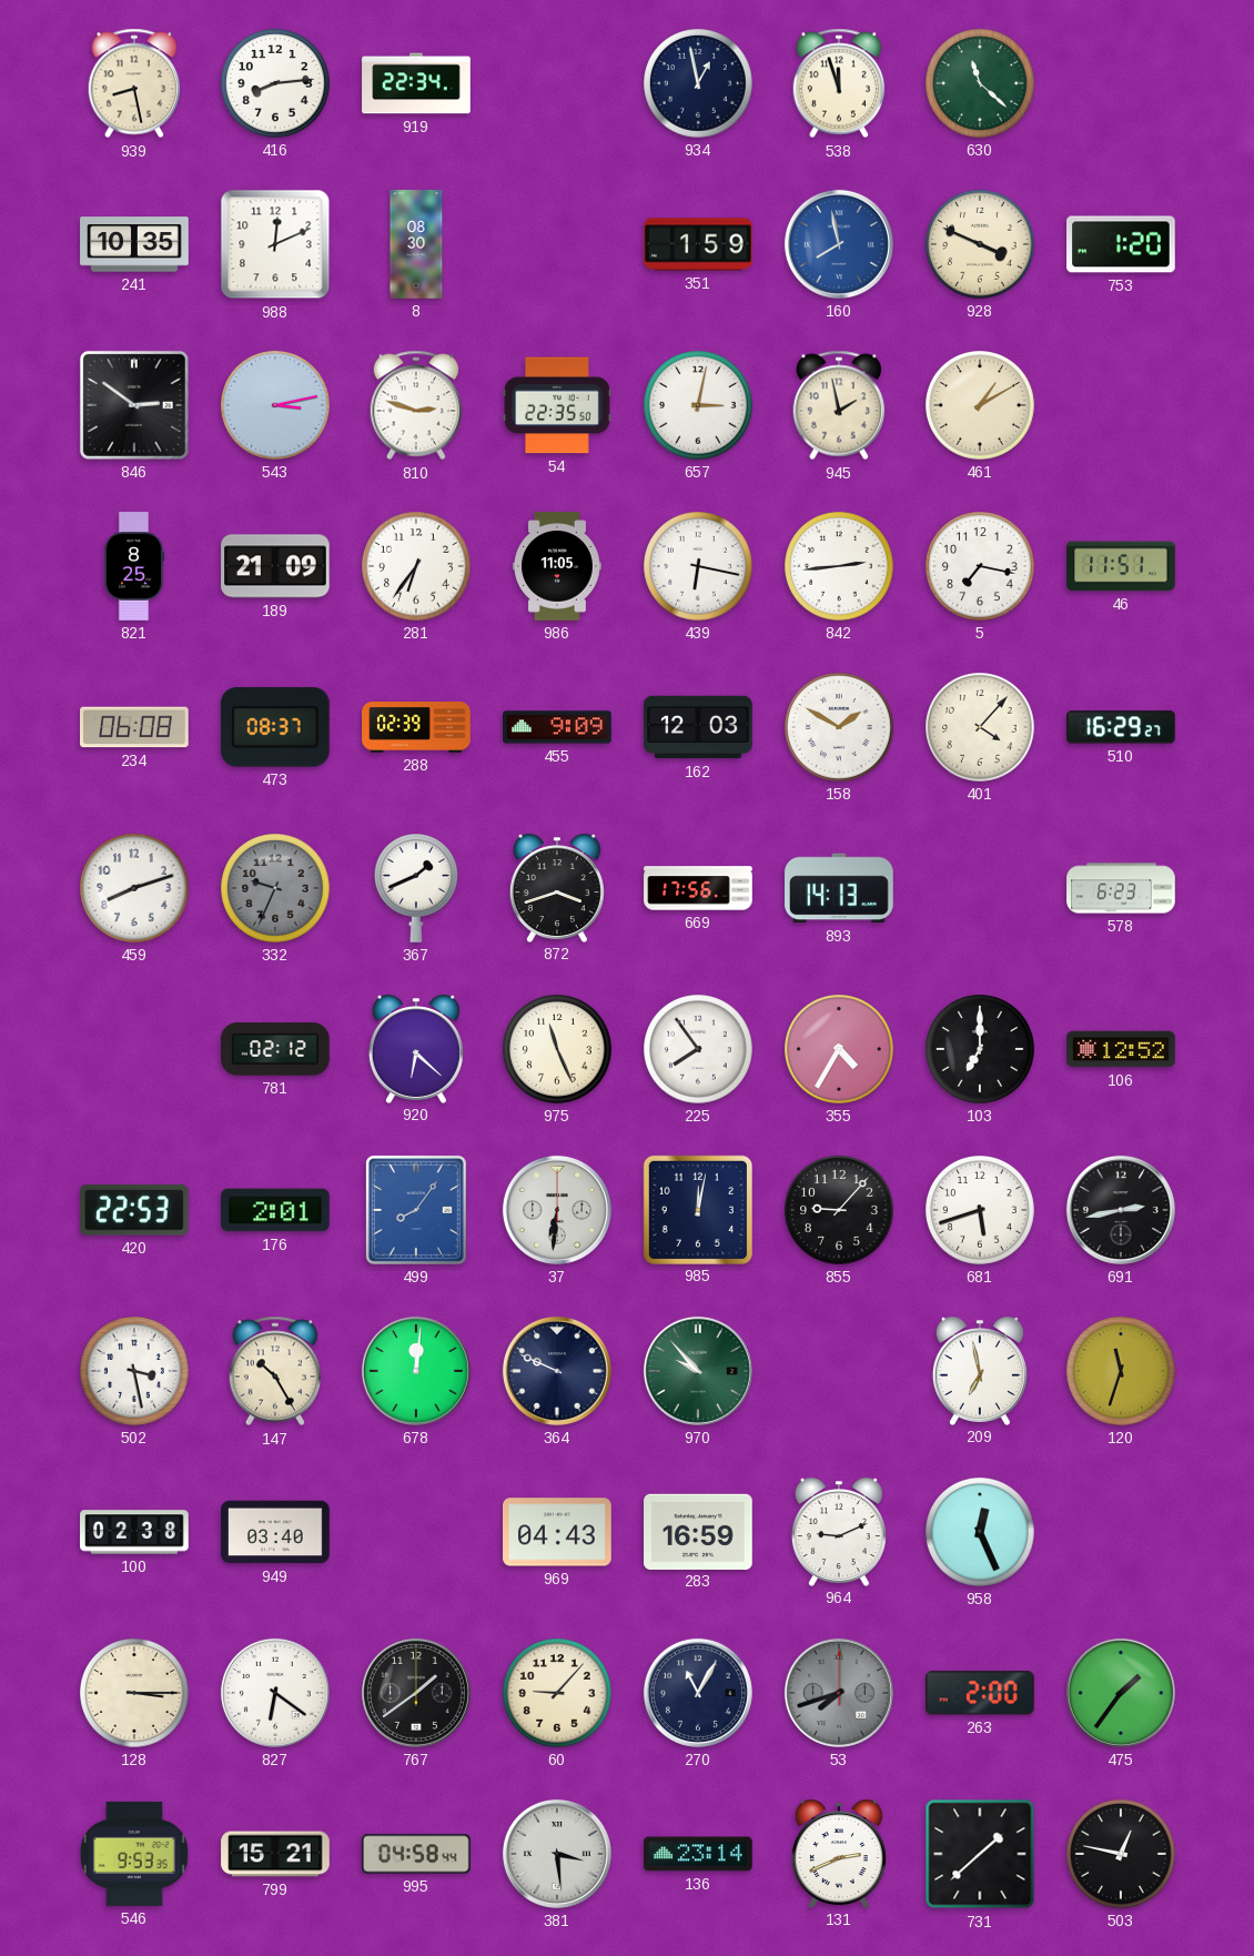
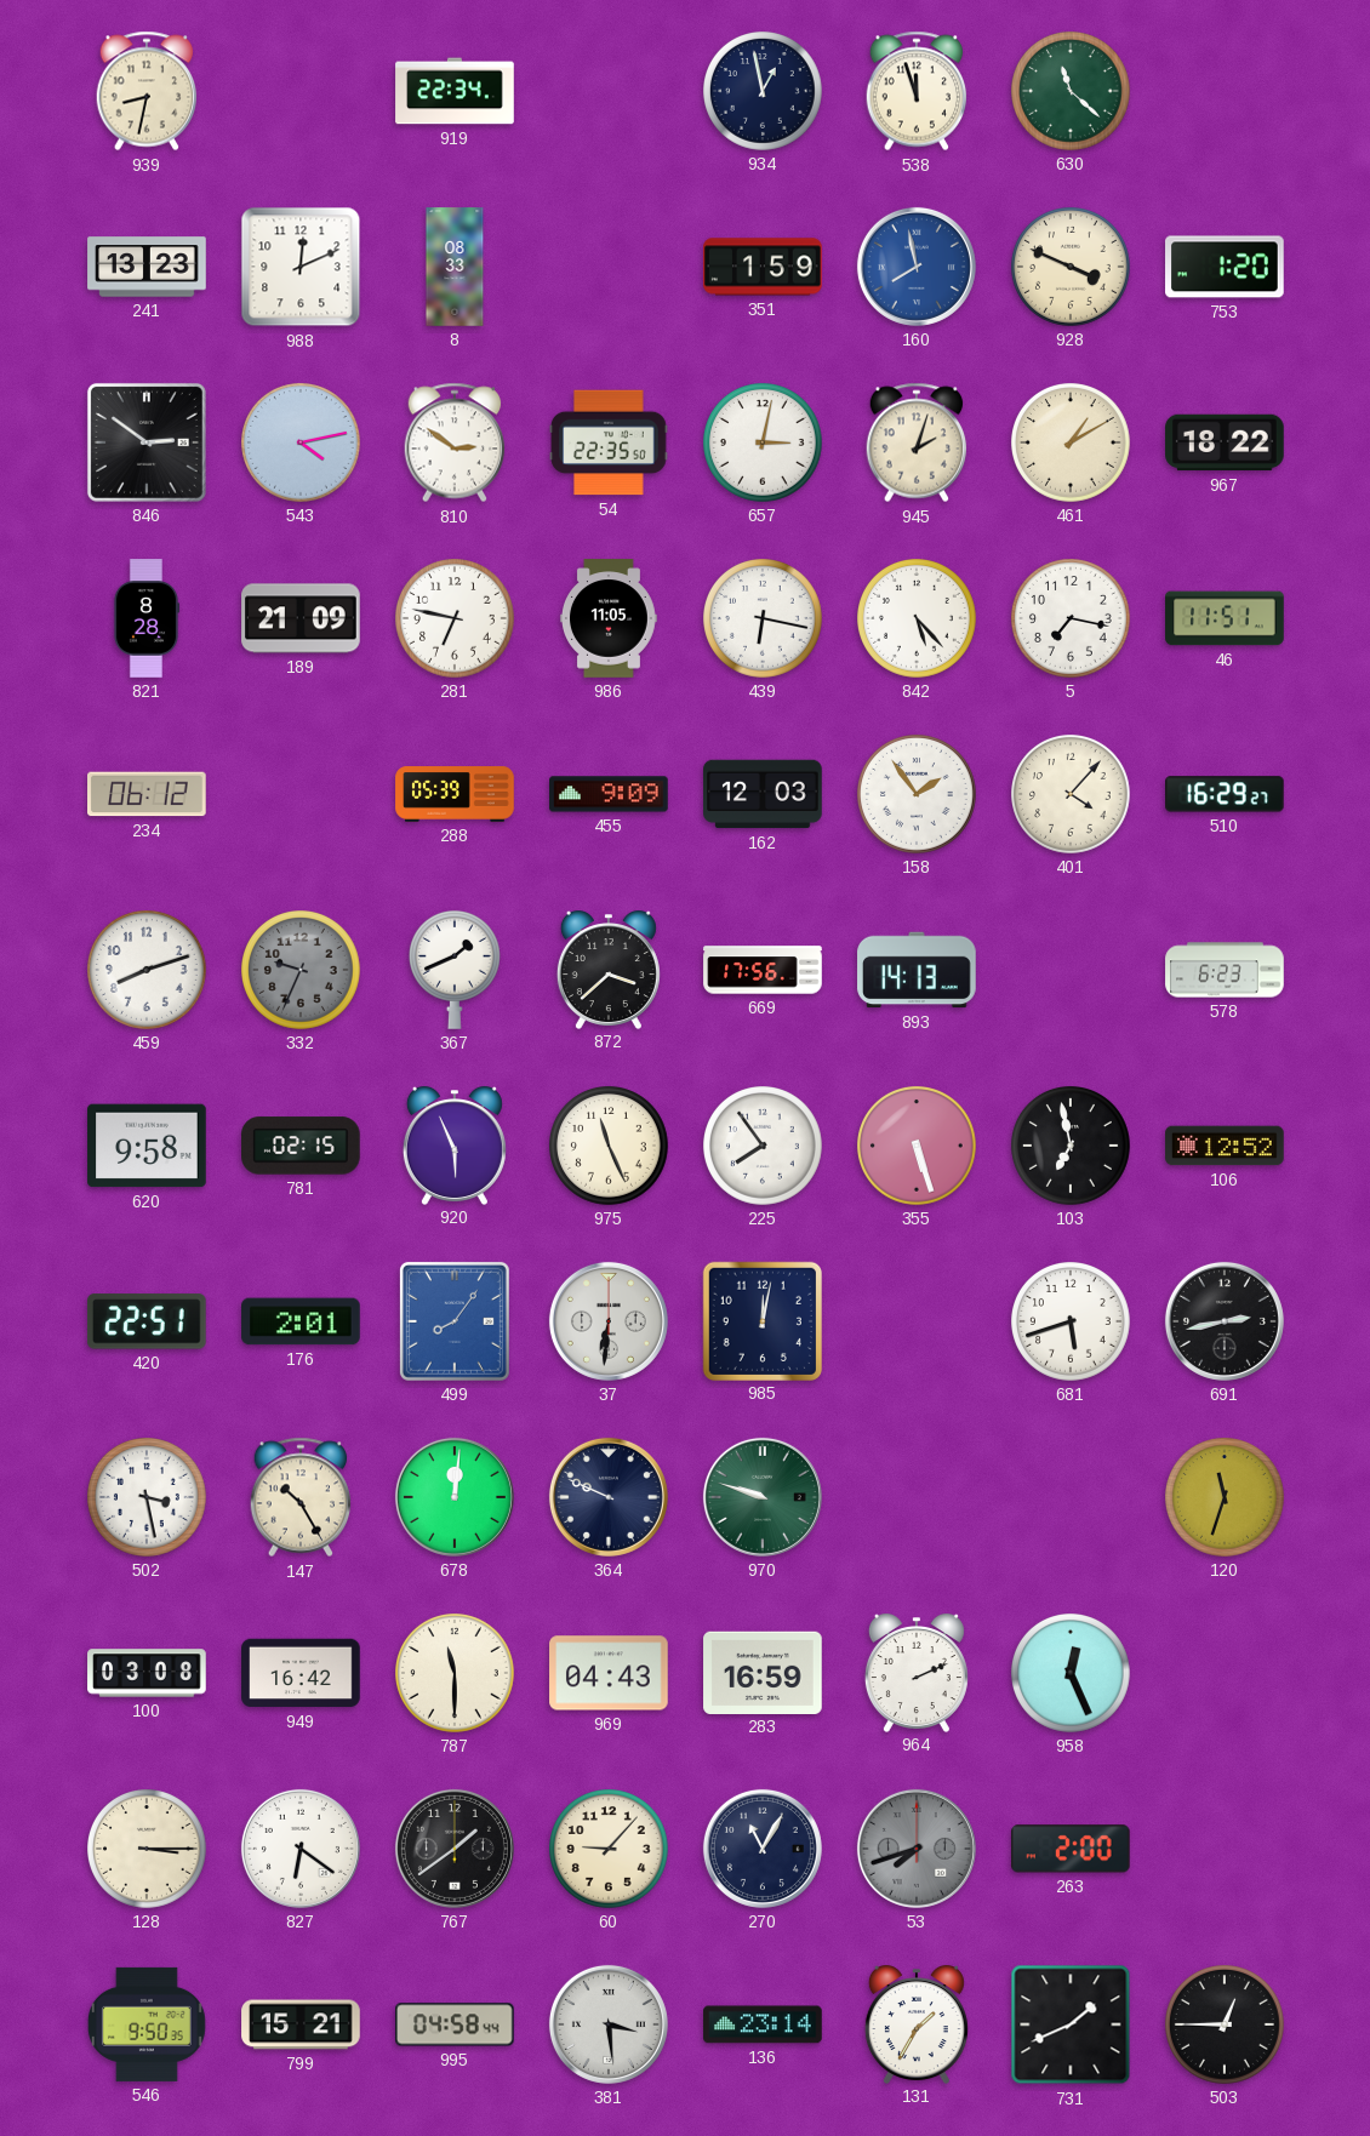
939: 8:28 -> 8:32
416: 8:14 -> none
241: 10:35 -> 13:23
8: 08:30 -> 08:33
543: 3:13 -> 4:13
810: 2:48 -> 2:51
945: 1:58 -> 2:03
967: none -> 18:22
821: 8:25 -> 8:28
281: 6:36 -> 6:47
842: 2:44 -> 5:23
234: 06:08 -> 06:12
473: 08:37 -> none
288: 02:39 -> 05:39
158: 1:50 -> 1:54
872: 3:42 -> 3:38
620: none -> 9:58
781: 02:12 -> 02:15
920: 6:22 -> 5:56
355: 4:35 -> 5:27
103: 7:00 -> 6:58
420: 22:53 -> 22:51
855: 9:07 -> none
970: 9:53 -> 9:48
209: 6:58 -> none
100: 02:38 -> 03:08
949: 03:40 -> 16:42
787: none -> 11:30
964: 9:11 -> 2:11
475: 1:36 -> none
546: 9:53 -> 9:50
131: 2:41 -> 1:35
731: 1:38 -> 1:41
503: 12:47 -> 12:45
